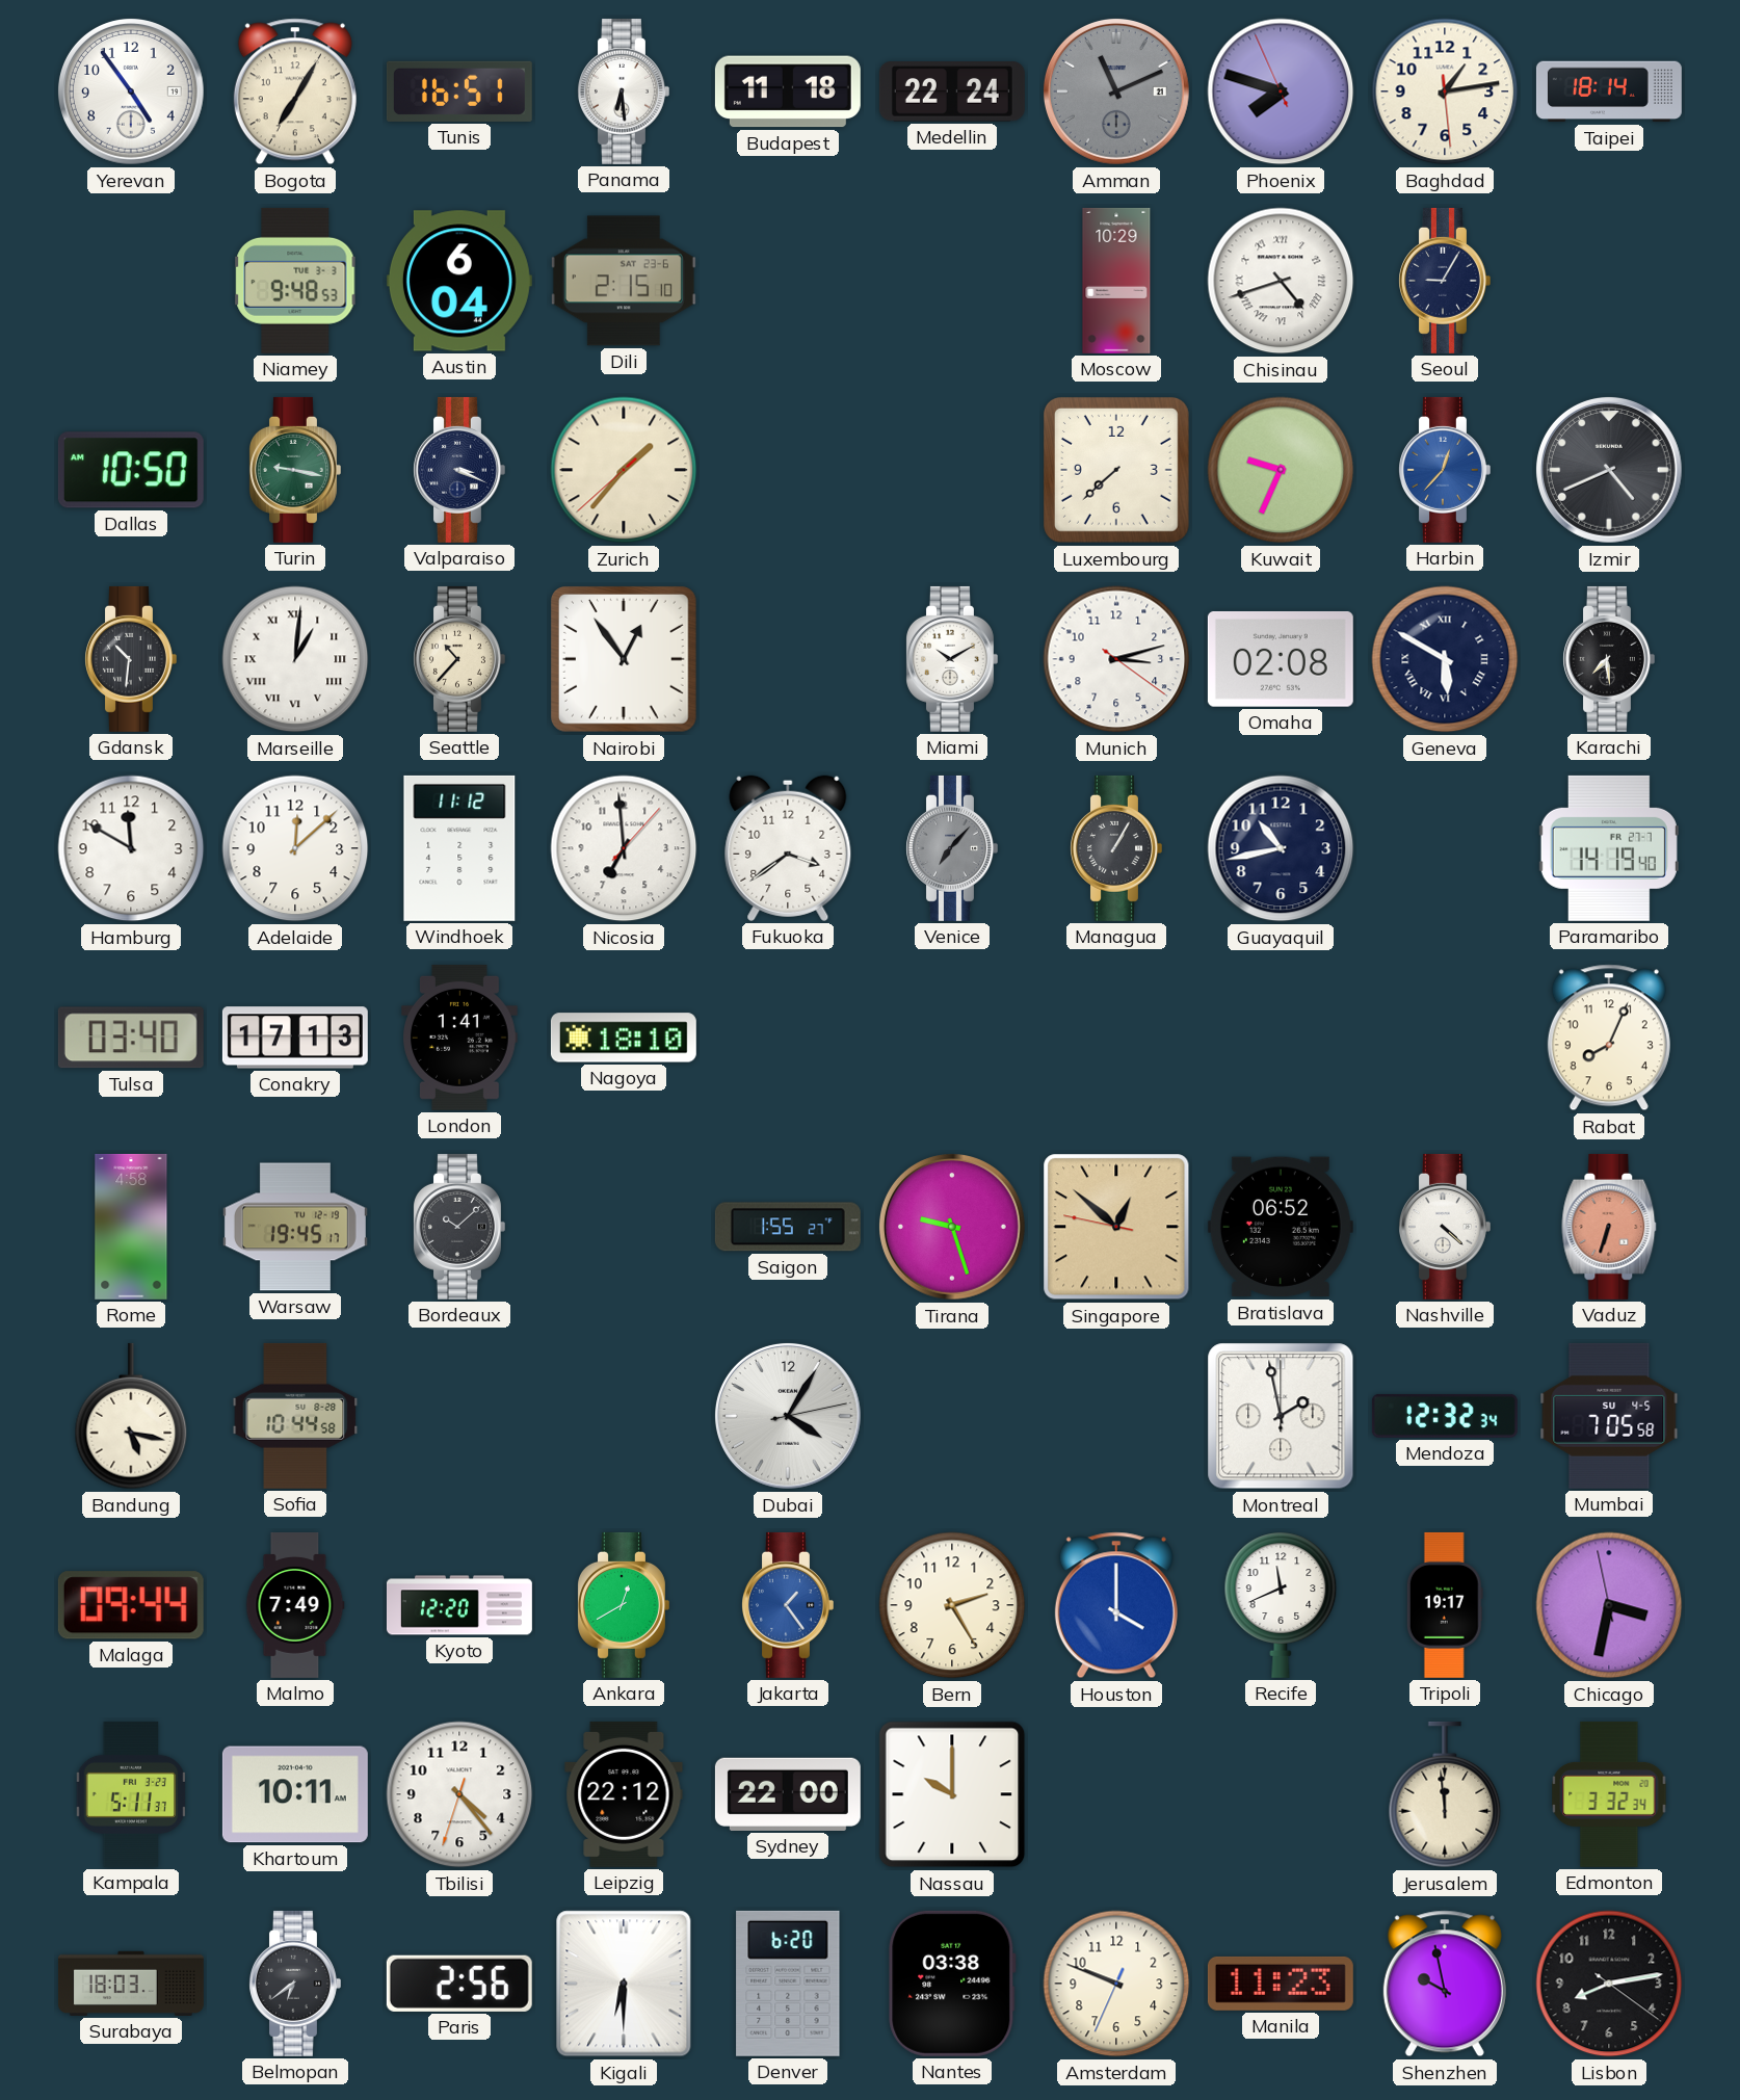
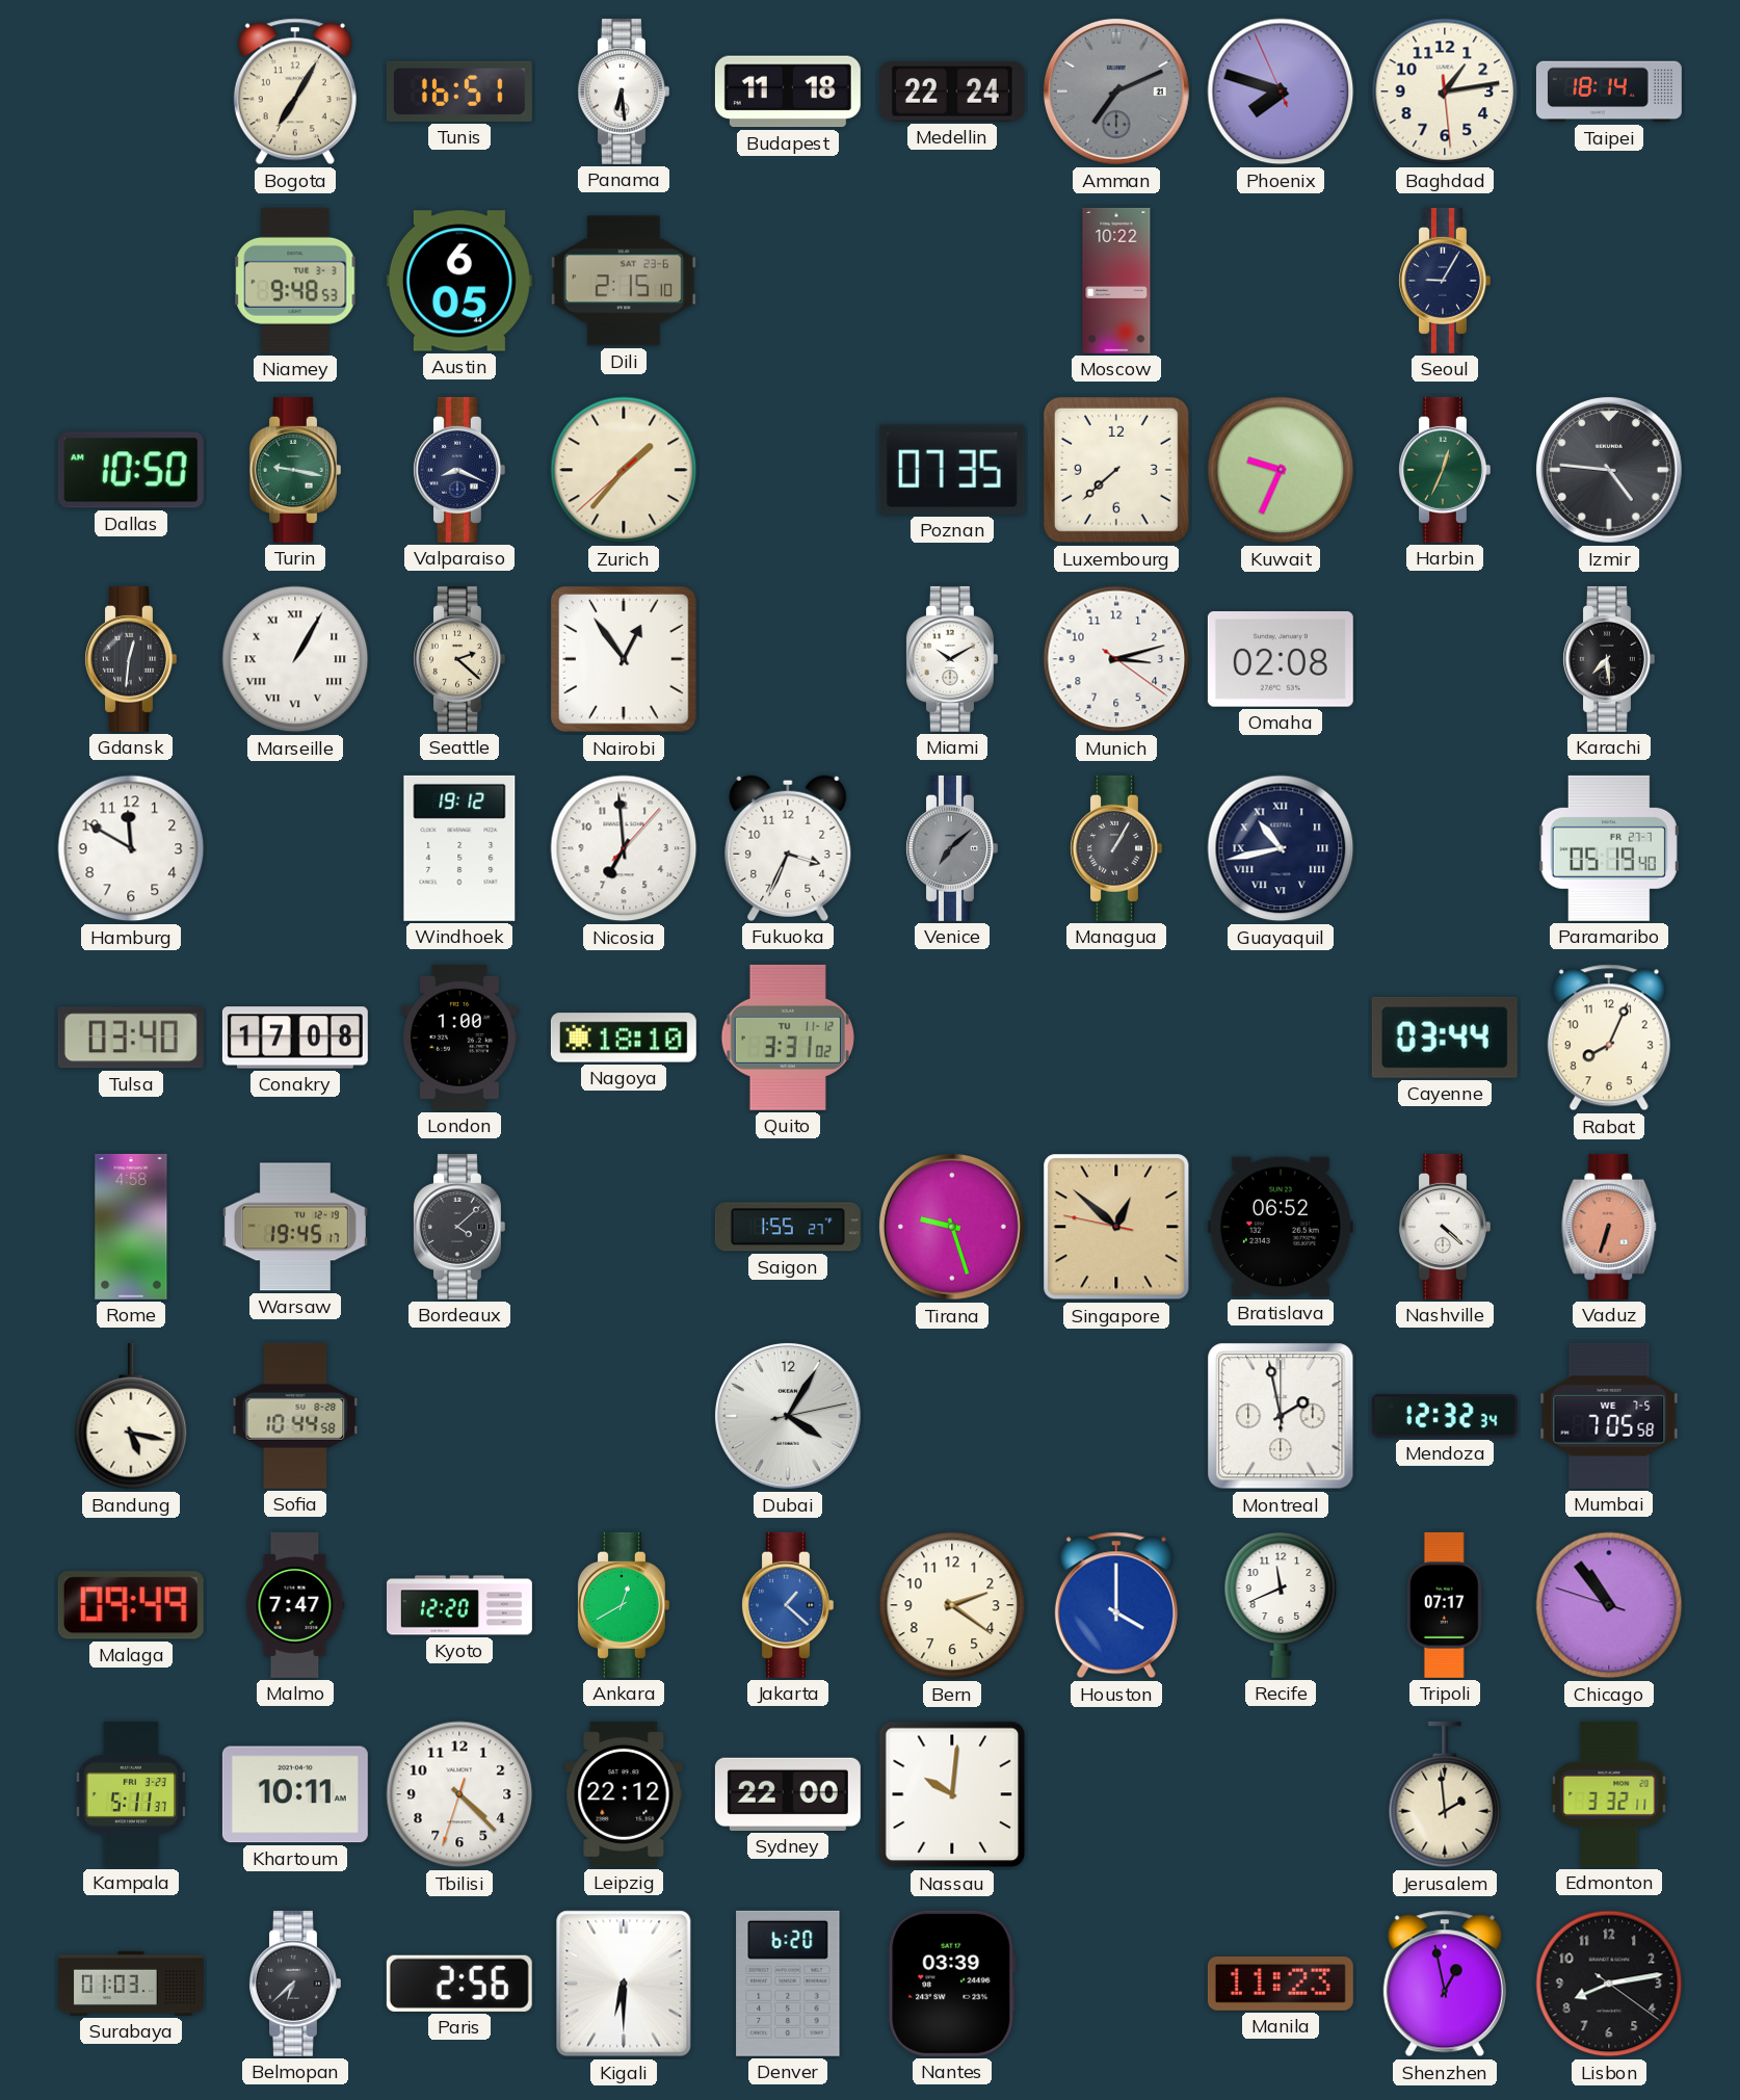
Yerevan: 4:54 -> none
Amman: 11:11 -> 7:11
Austin: 6:04 -> 6:05
Moscow: 10:29 -> 10:22
Chisinau: 4:42 -> none
Valparaiso: 3:19 -> 8:19
Poznan: none -> 07:35
Harbin: 12:37 -> 12:34
Harbin dial: blue -> green
Izmir: 4:41 -> 4:46
Gdansk: 10:31 -> 12:31
Marseille: 1:01 -> 1:05
Seattle: 10:37 -> 2:22
Geneva: 5:50 -> none
Adelaide: 12:08 -> none
Windhoek: 11:12 -> 19:12
Fukuoka: 3:39 -> 3:34
Venice: 7:07 -> 7:08
Guayaquil numerals: Arabic -> Roman
Paramaribo: 14:19 -> 05:19
Conakry: 17:13 -> 17:08
London: 1:41 -> 1:00
Quito: none -> 3:31
Cayenne: none -> 03:44
Bordeaux: 10:08 -> 4:08
Mumbai date: SU 4-5 -> WE 7-5
Malaga: 09:44 -> 09:49
Malmo: 7:49 -> 7:47
Jakarta: 1:24 -> 1:22
Bern: 2:25 -> 2:21
Tripoli: 19:17 -> 07:17
Chicago: 3:31 -> 10:53
Tbilisi: 4:23 -> 4:22
Nassau: 10:00 -> 10:01
Jerusalem: 11:59 -> 1:59
Edmonton: 3:32:34 -> 3:32:11
Surabaya: 18:03 -> 01:03
Belmopan: 6:39 -> 6:38
Nantes: 03:38 -> 03:39
Amsterdam: 9:48 -> none
Shenzhen: 9:58 -> 12:58
